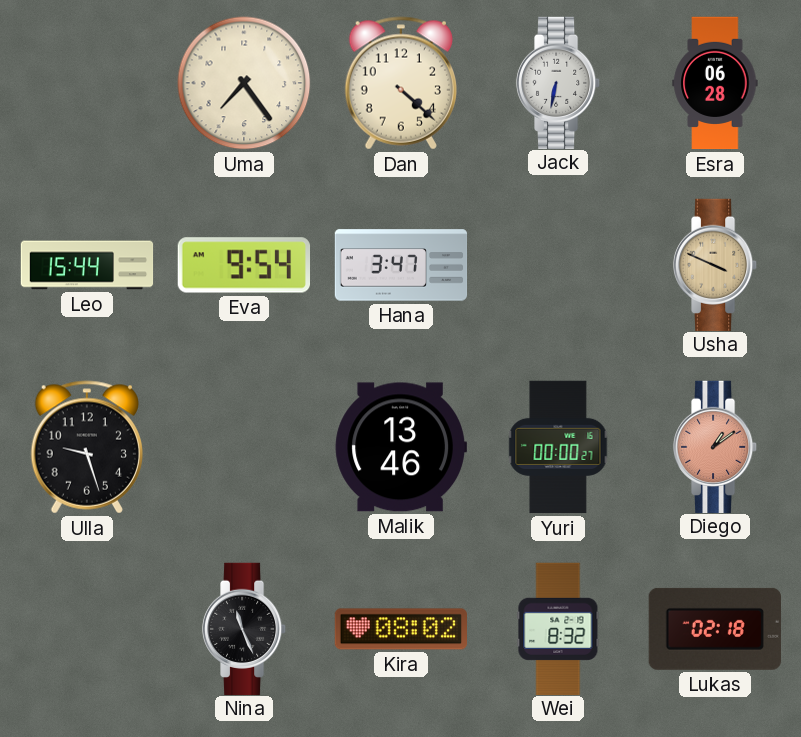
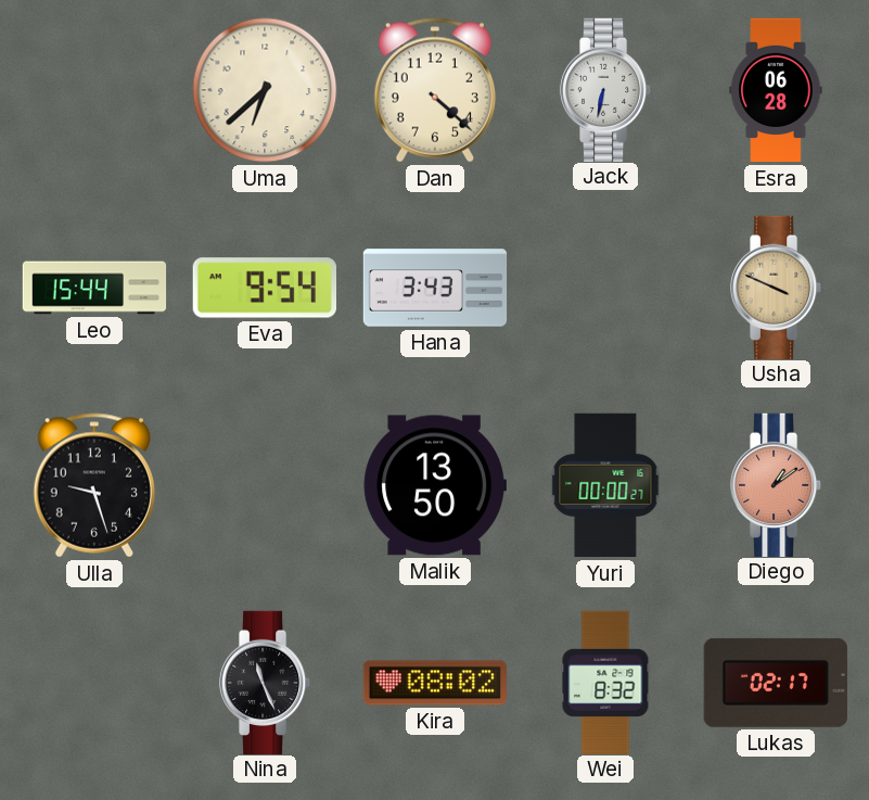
Uma: 7:24 -> 6:38
Hana: 3:47 -> 3:43
Malik: 13:46 -> 13:50
Lukas: 02:18 -> 02:17
